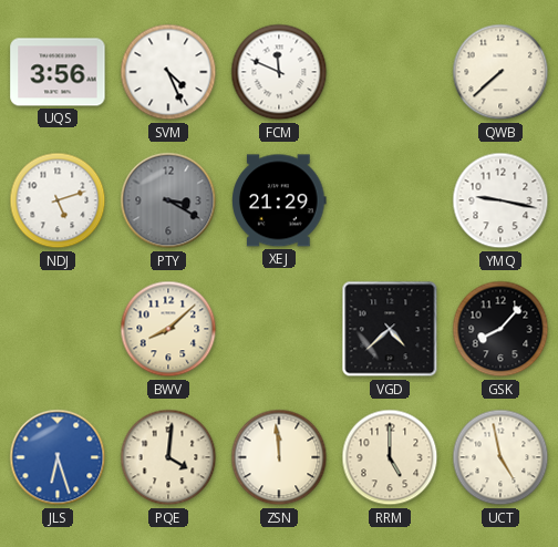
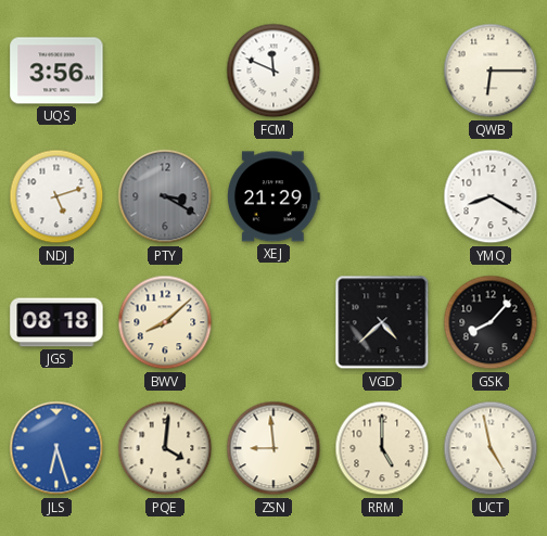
SVM: 4:26 -> none
QWB: 7:38 -> 6:15
YMQ: 9:17 -> 8:20
JGS: none -> 08:18
ZSN: 11:59 -> 8:59
